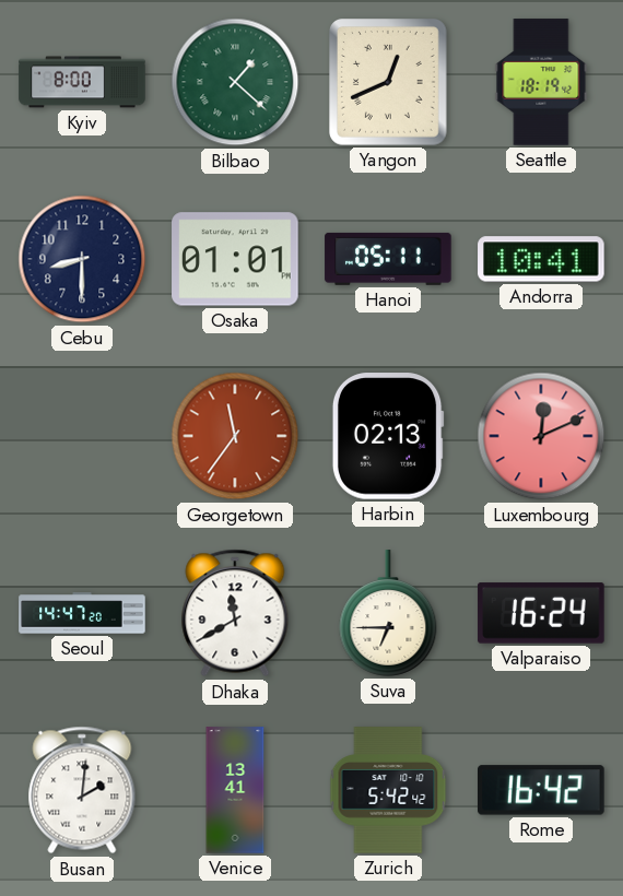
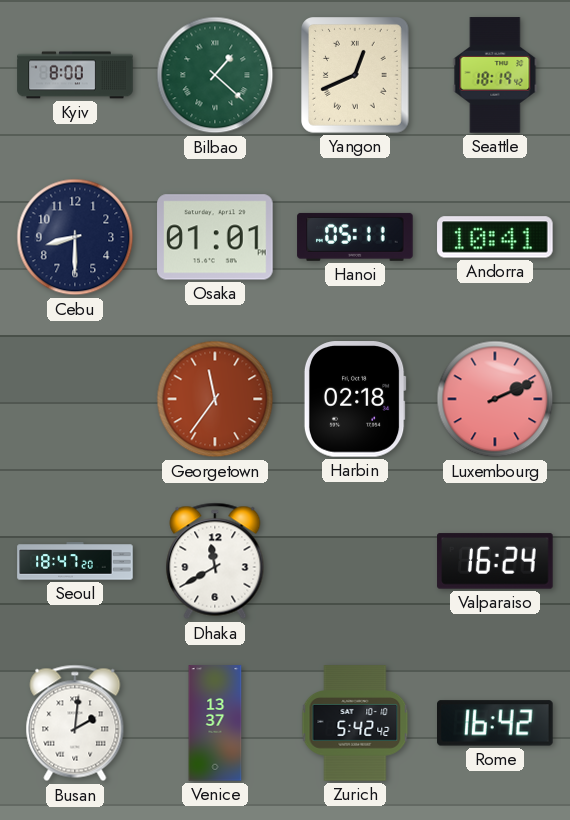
Harbin: 02:13 -> 02:18
Luxembourg: 12:11 -> 2:11
Seoul: 14:47 -> 18:47
Suva: 6:45 -> none
Venice: 13:41 -> 13:37
